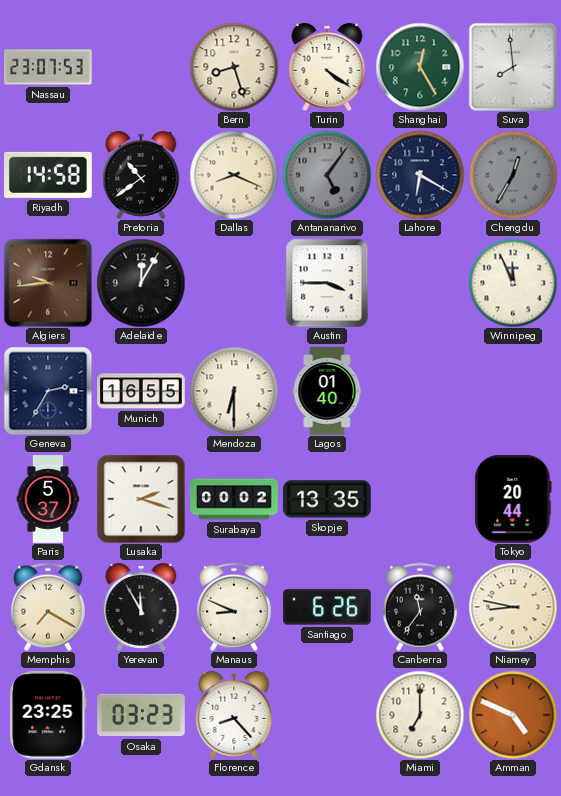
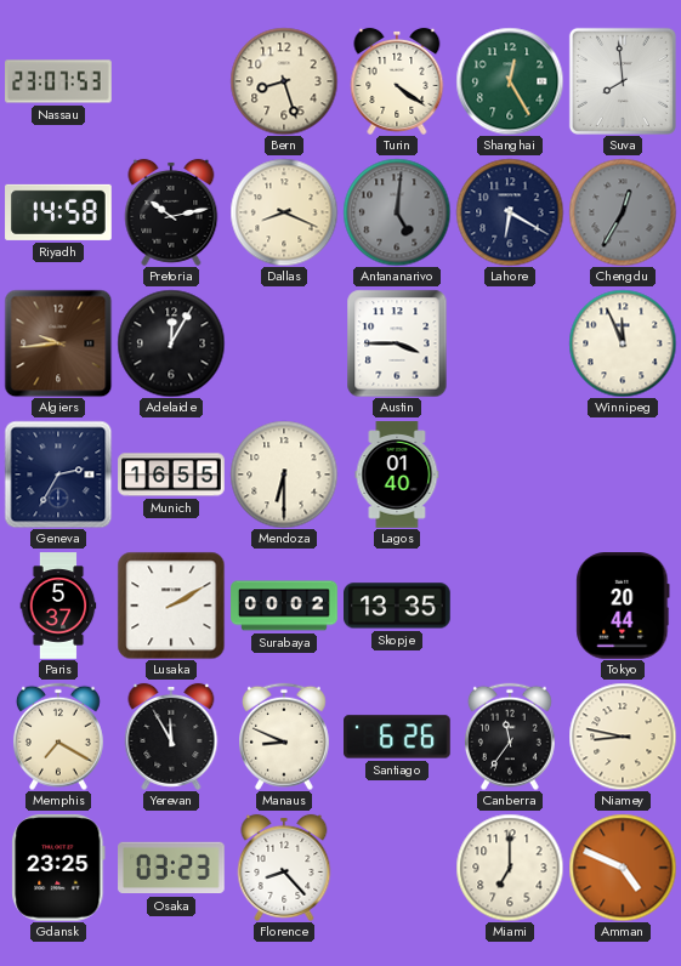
Pretoria: 10:39 -> 10:13
Antananarivo: 5:06 -> 5:01
Lusaka: 2:18 -> 2:10
